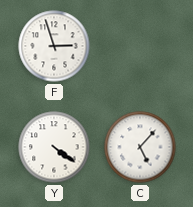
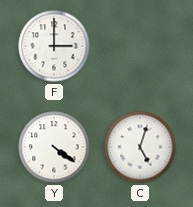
F: 2:57 -> 3:00
C: 5:07 -> 5:03
